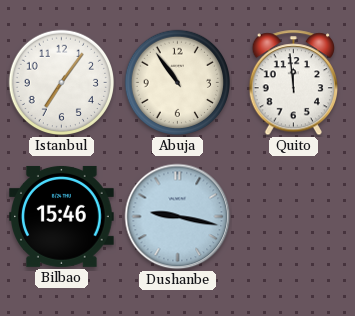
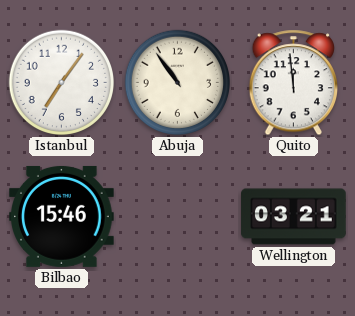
Dushanbe: 9:17 -> none
Wellington: none -> 03:21
